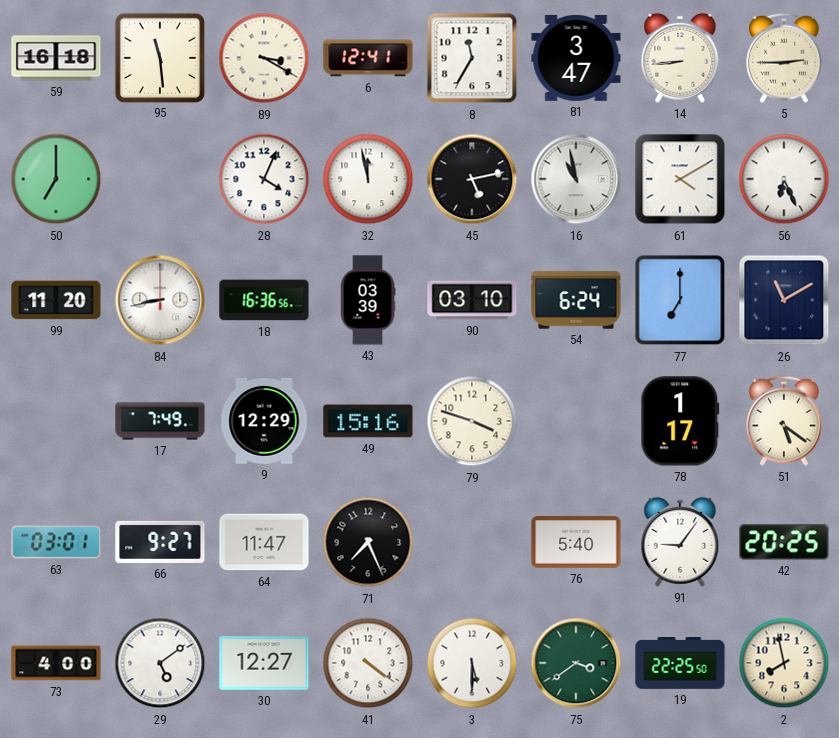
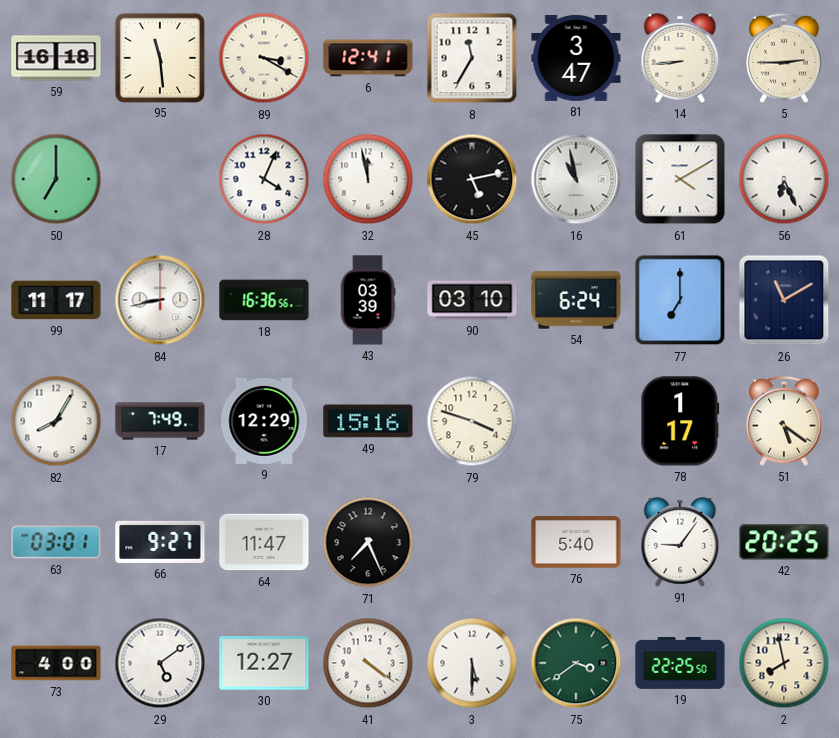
99: 11:20 -> 11:17
82: none -> 8:05
